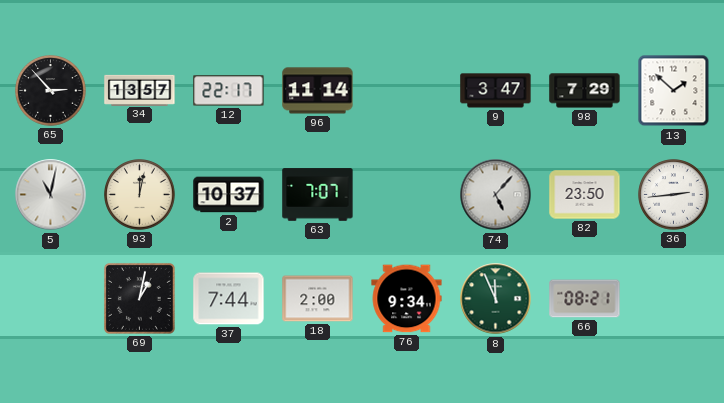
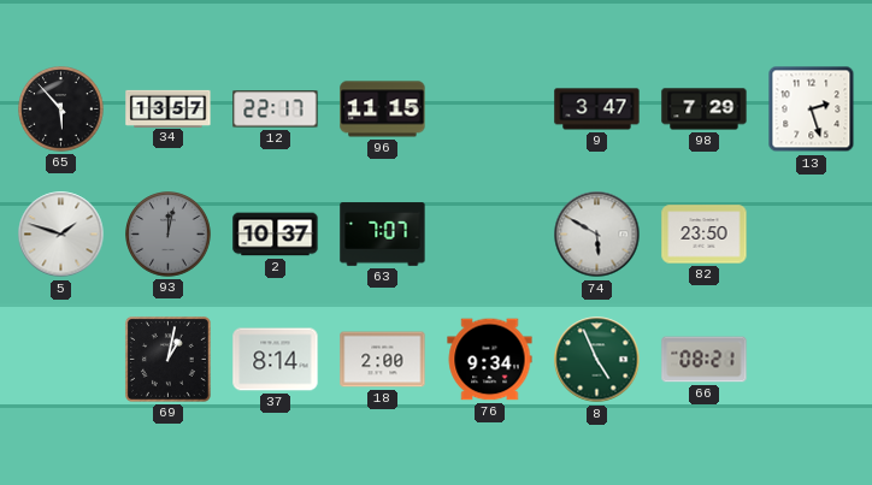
65: 2:53 -> 5:53
96: 11:14 -> 11:15
13: 1:52 -> 2:27
5: 11:02 -> 1:48
93 dial: cream -> grey
74: 5:07 -> 5:50
36: 2:44 -> none
37: 7:44 -> 8:14
8: 11:56 -> 4:56
